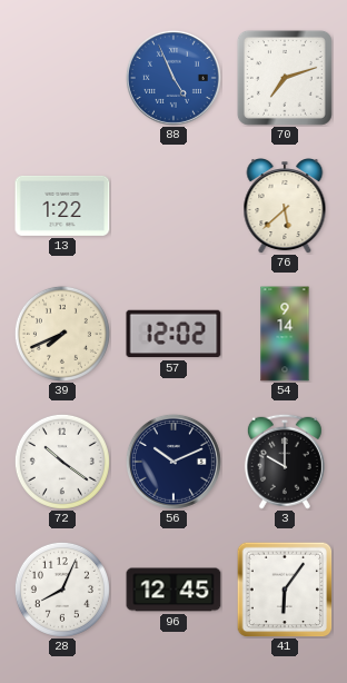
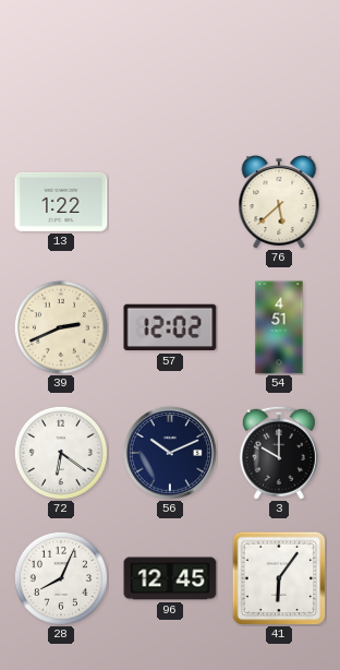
88: 4:56 -> none
70: 7:12 -> none
39: 7:41 -> 2:41
54: 9:14 -> 4:51
72: 10:21 -> 6:21
